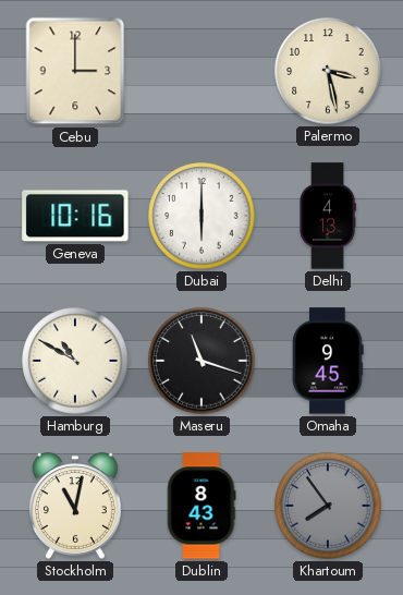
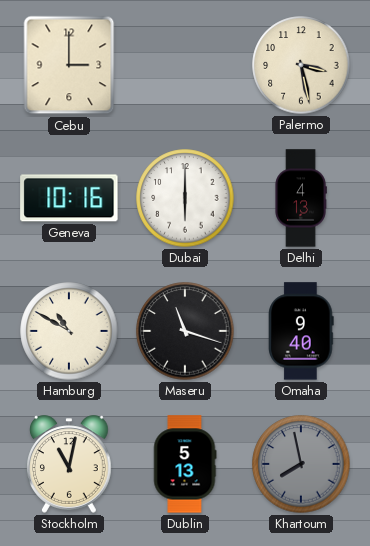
Omaha: 9:45 -> 9:40
Dublin: 8:43 -> 5:13
Khartoum: 7:54 -> 7:58
